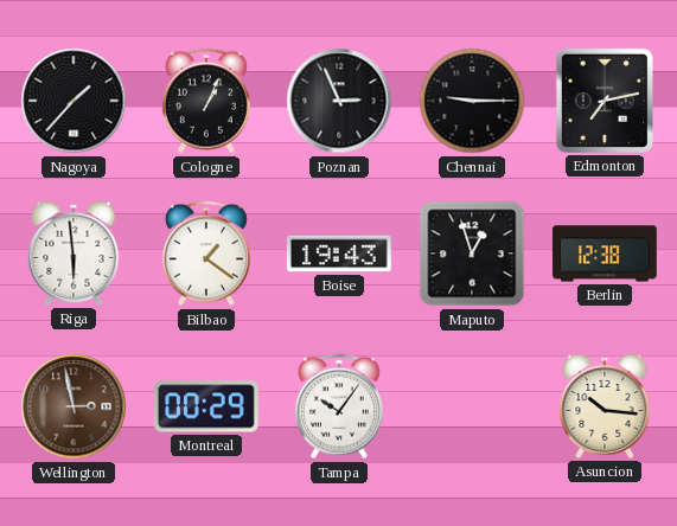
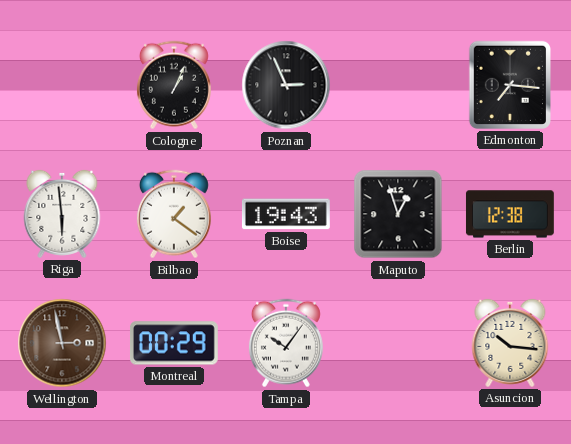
Nagoya: 1:37 -> none
Chennai: 9:15 -> none
Edmonton: 7:13 -> 7:16
